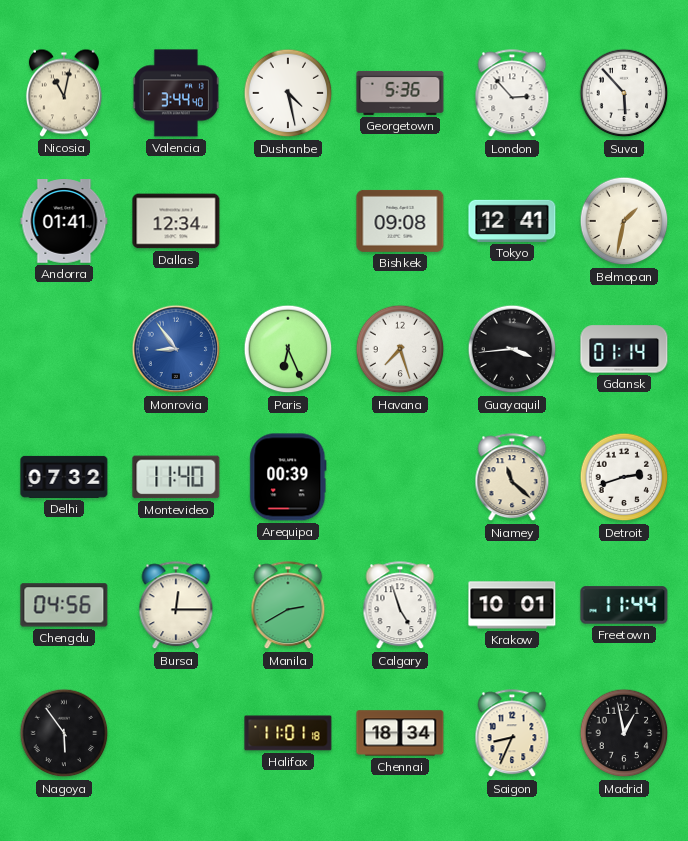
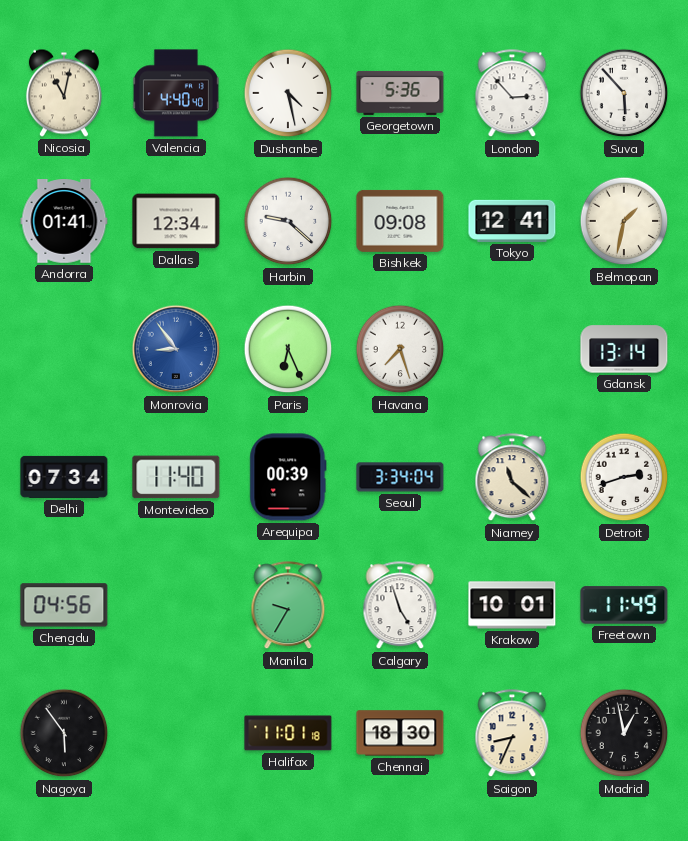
Valencia: 3:44 -> 4:40
Harbin: none -> 9:22
Guayaquil: 3:44 -> none
Gdansk: 01:14 -> 13:14
Delhi: 07:32 -> 07:34
Seoul: none -> 3:34
Bursa: 12:15 -> none
Manila: 2:40 -> 9:35
Freetown: 11:44 -> 11:49
Chennai: 18:34 -> 18:30
